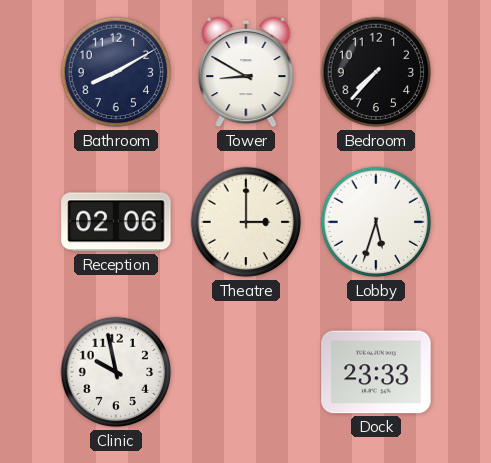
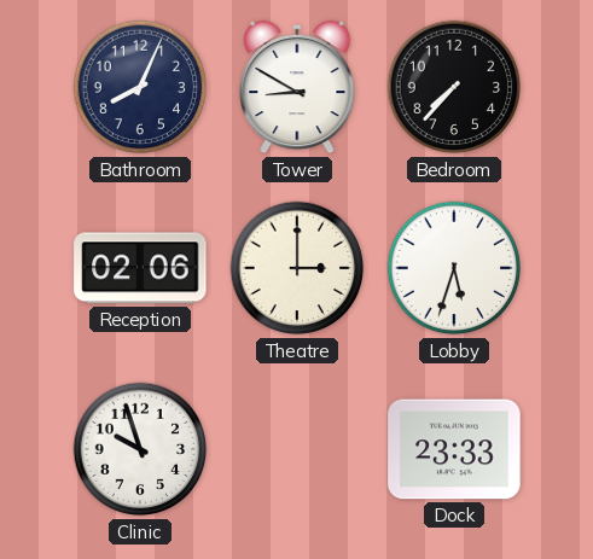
Bathroom: 8:10 -> 8:04
Clinic: 9:58 -> 9:57
